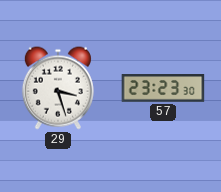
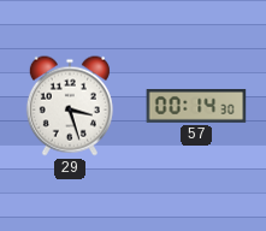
57: 23:23 -> 00:14
